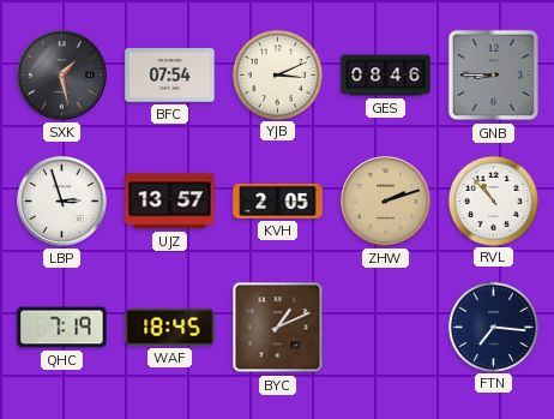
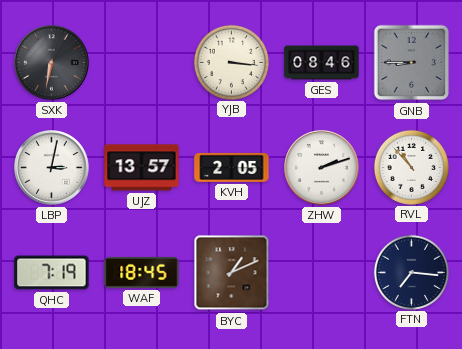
SXK: 1:28 -> 6:32
BFC: 07:54 -> none
YJB: 3:11 -> 3:16
LBP: 2:57 -> 3:02
ZHW dial: champagne -> white
